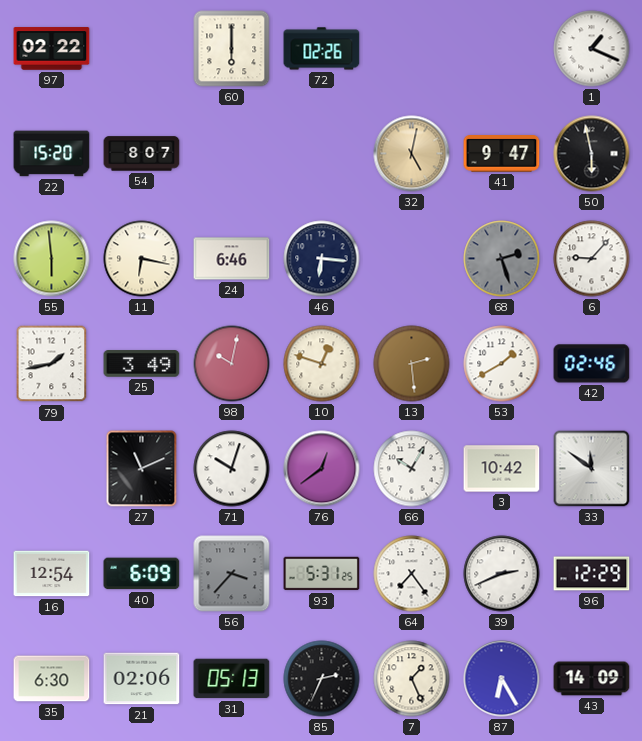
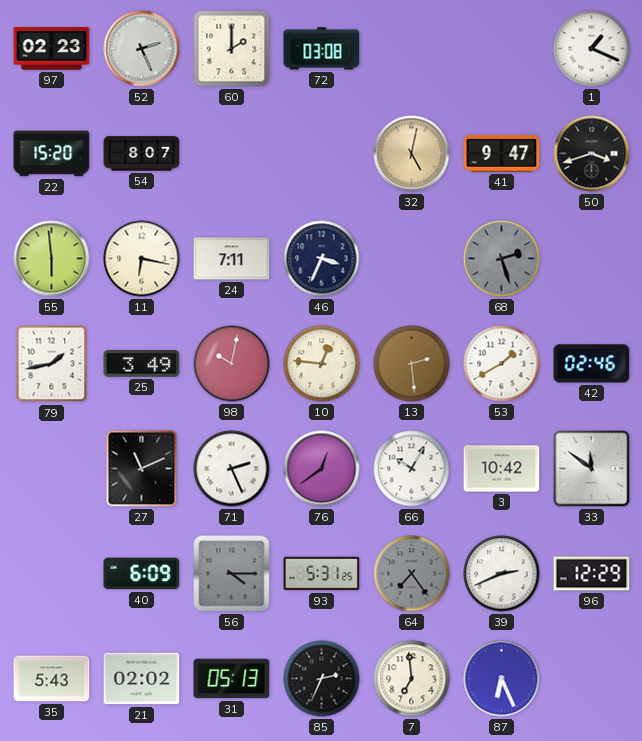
97: 02:22 -> 02:23
52: none -> 2:26
60: 6:00 -> 2:00
72: 02:26 -> 03:08
50: 5:58 -> 3:42
24: 6:46 -> 7:11
46: 6:16 -> 3:34
6: 9:07 -> none
10: 12:48 -> 12:46
71: 10:03 -> 2:26
16: 12:54 -> none
56: 3:37 -> 4:15
64 dial: white -> grey
35: 6:30 -> 5:43
21: 02:06 -> 02:02
7: 1:26 -> 6:59
87: 6:25 -> 6:26
43: 14:09 -> none
